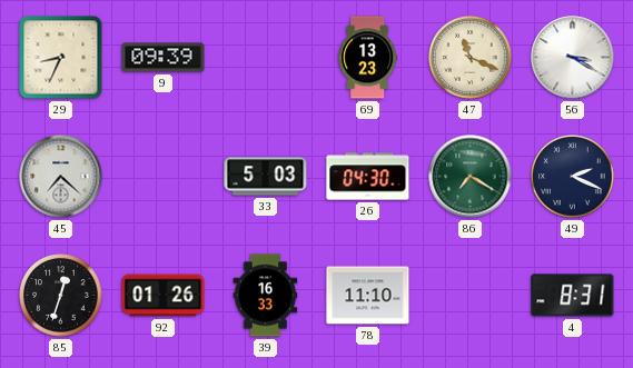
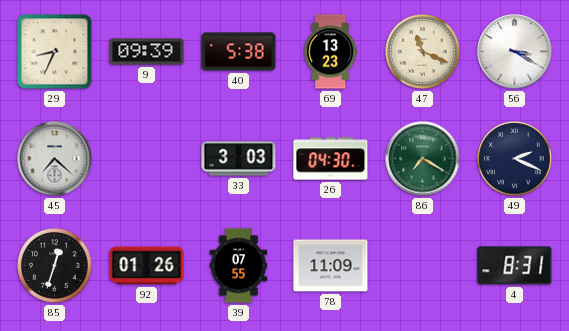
40: none -> 5:38
33: 5:03 -> 3:03
39: 16:33 -> 07:55
78: 11:10 -> 11:09
